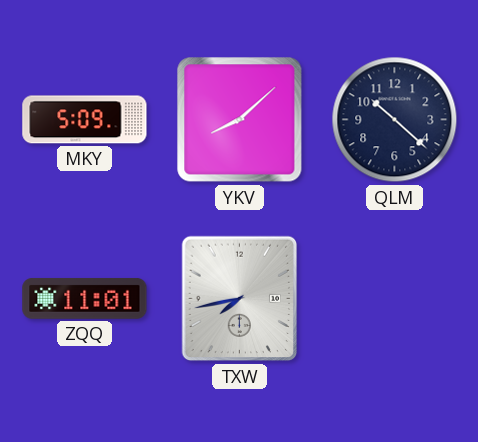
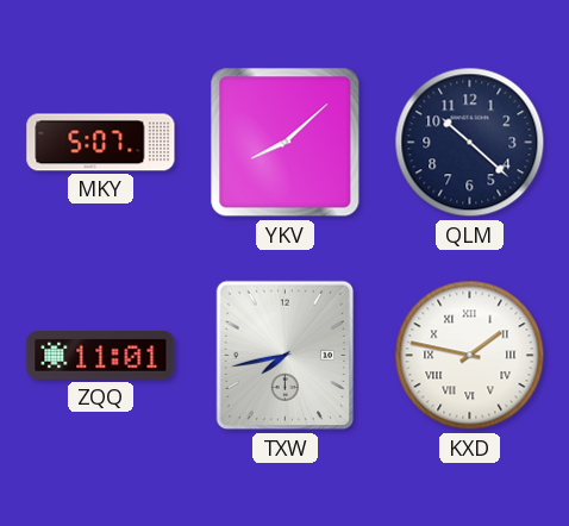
MKY: 5:09 -> 5:07
KXD: none -> 1:47
